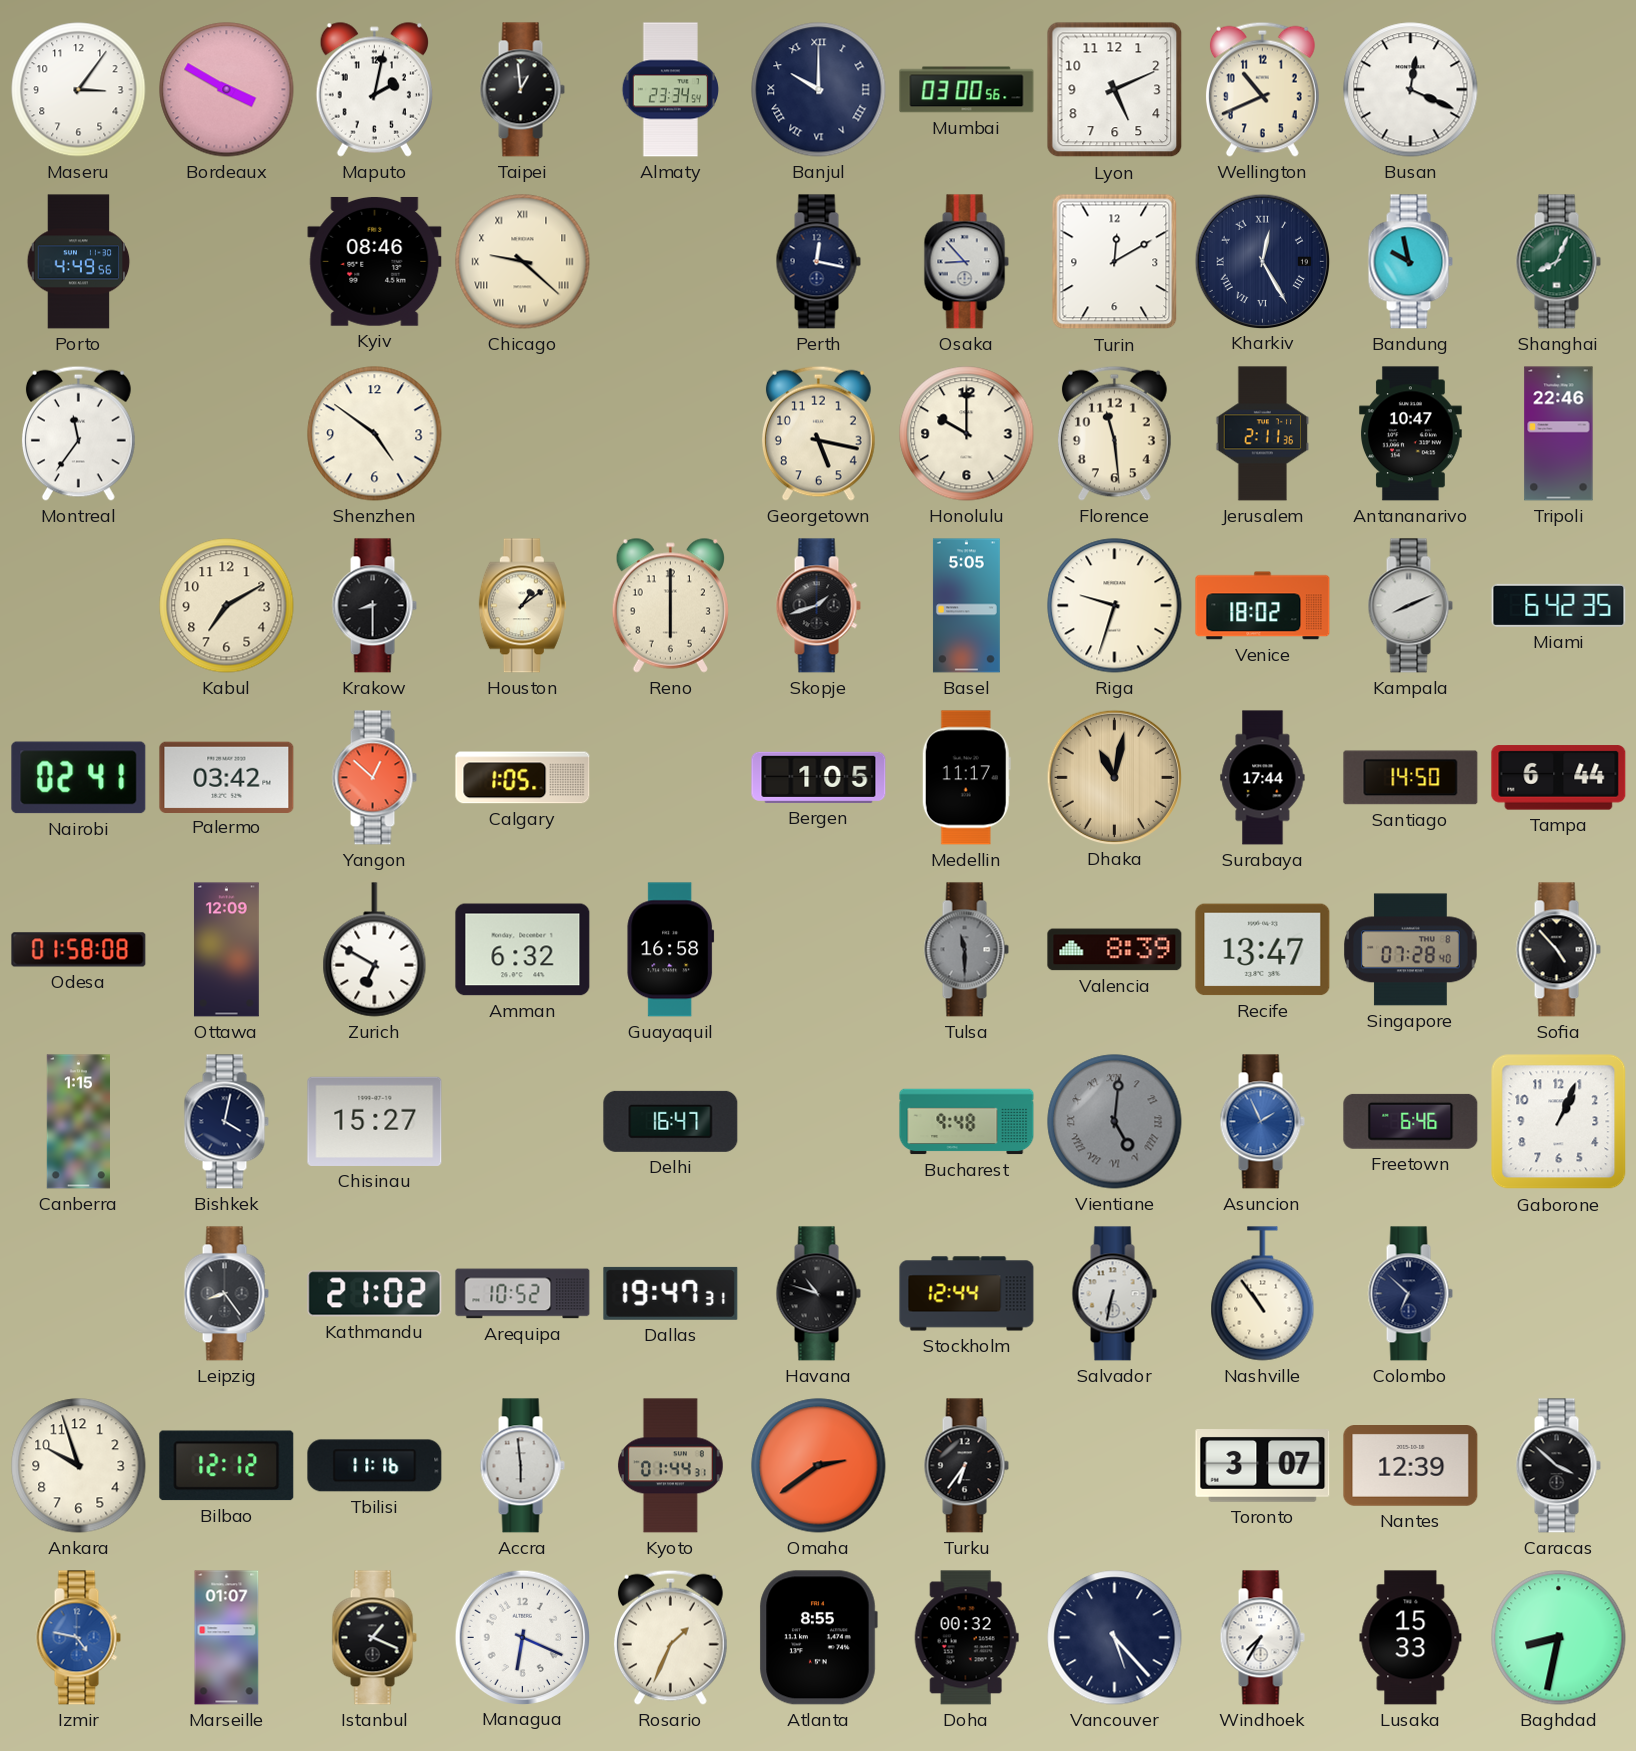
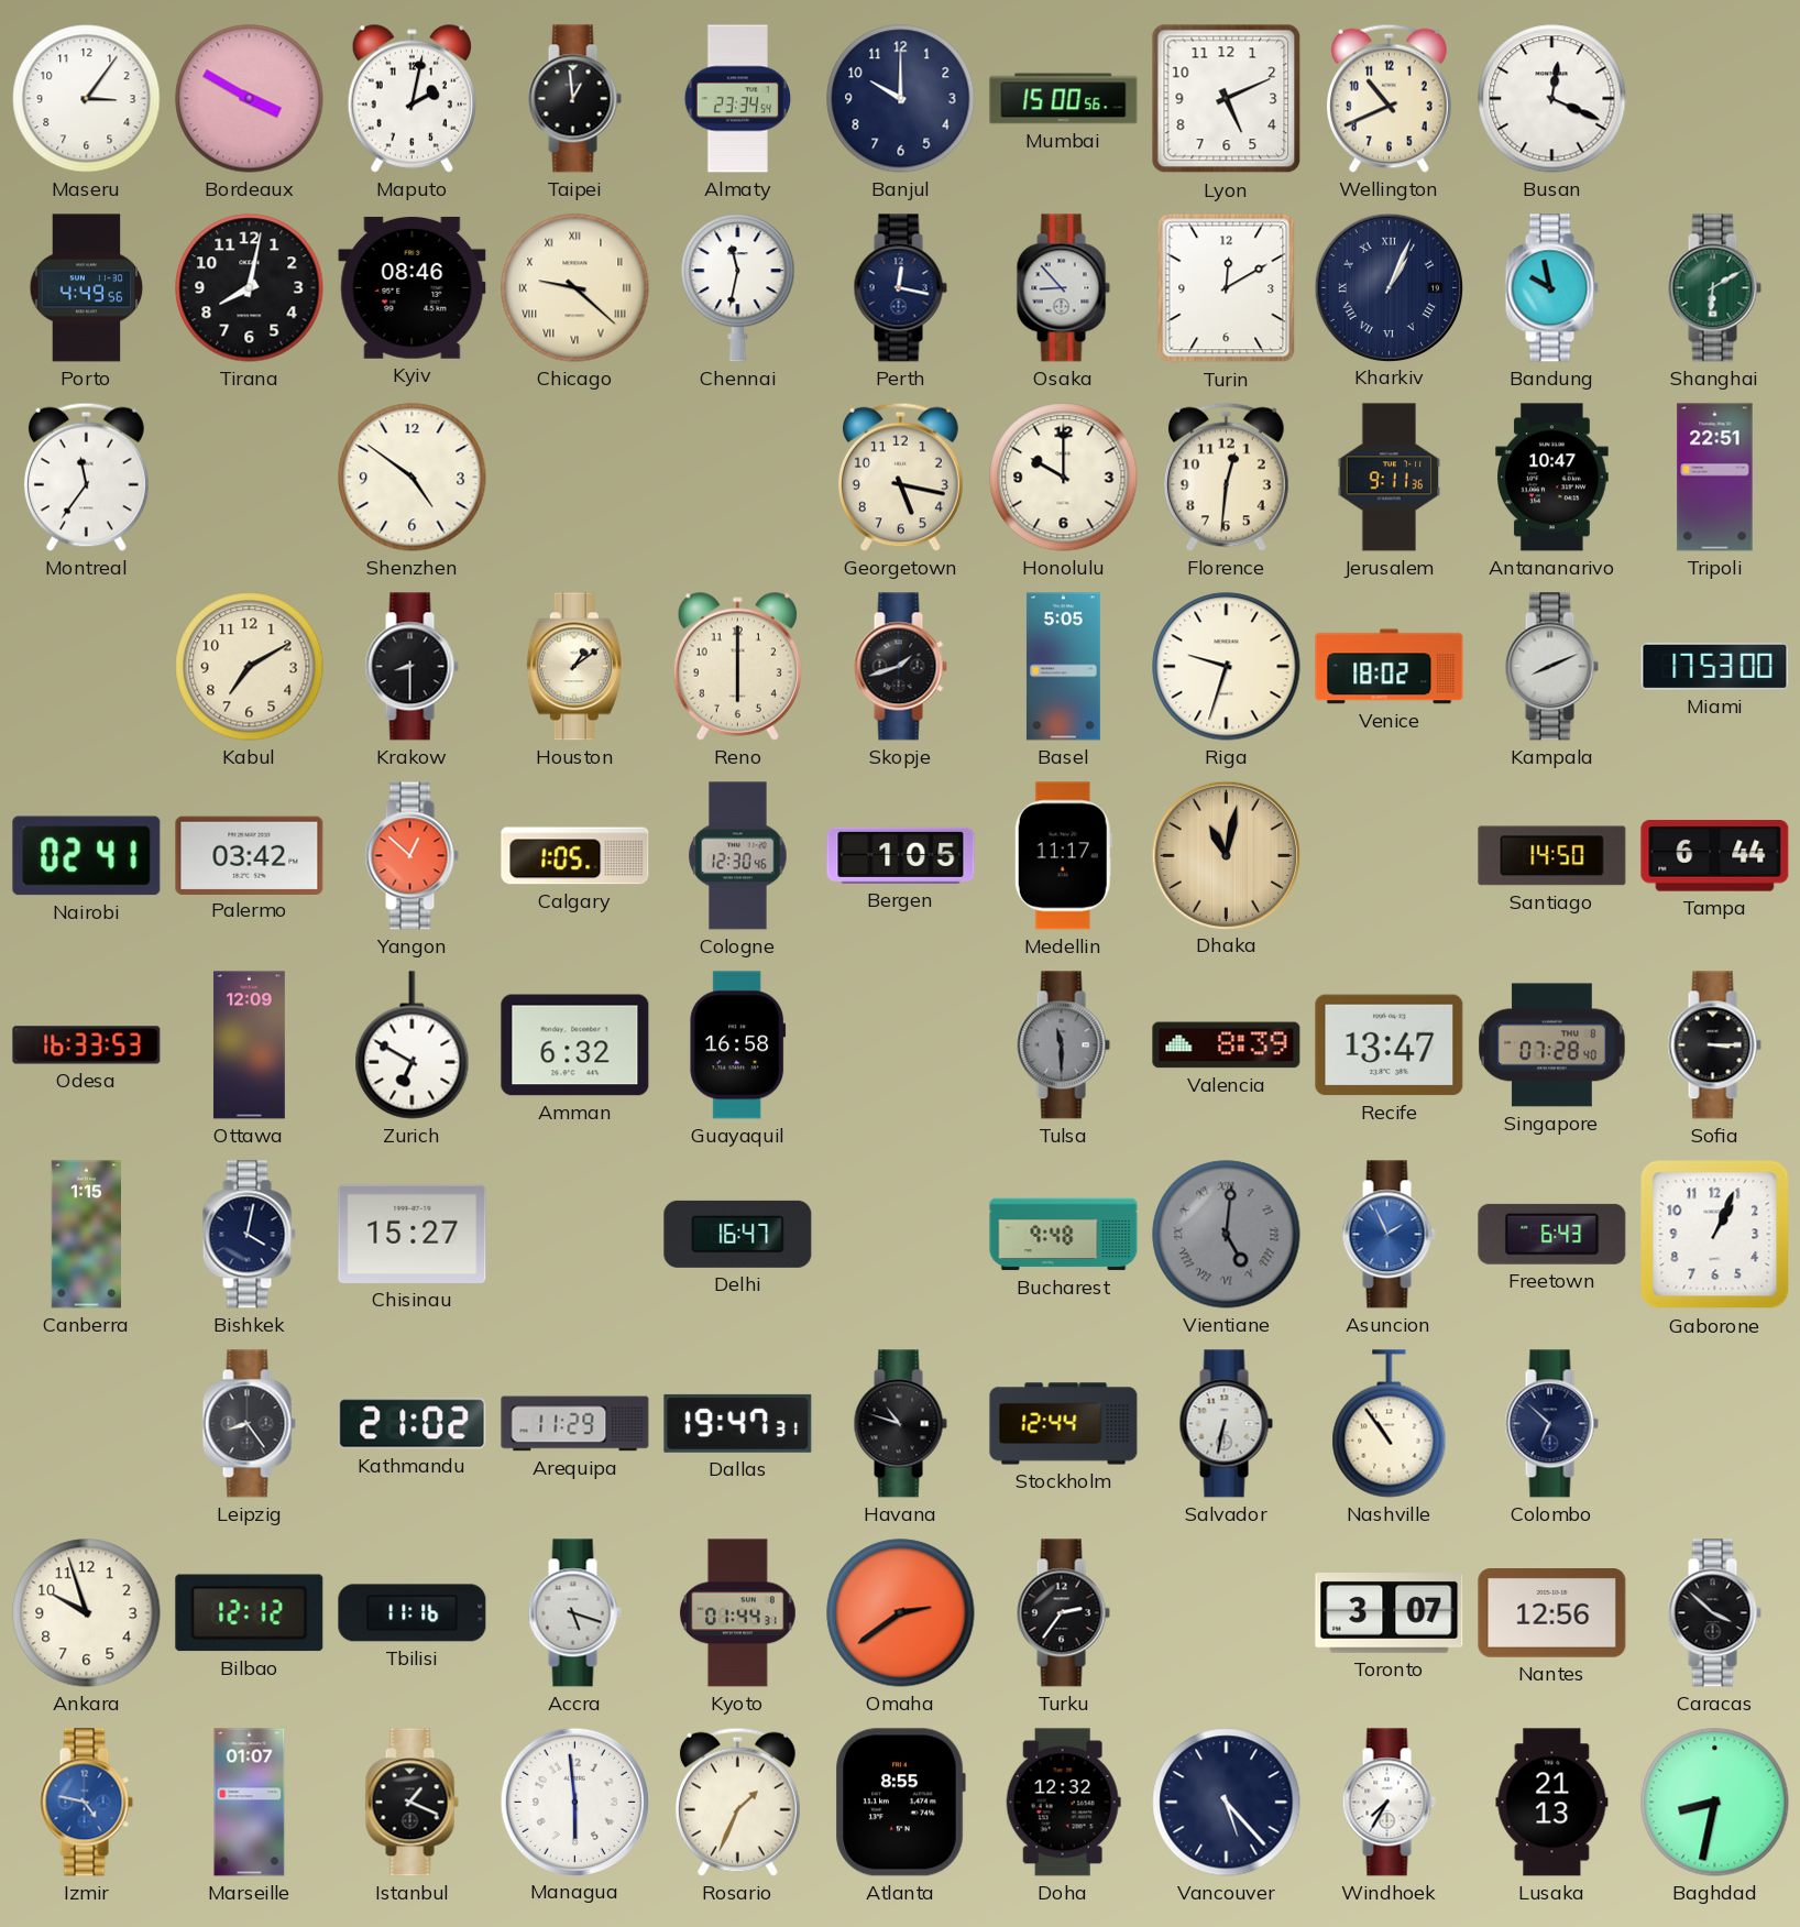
Banjul numerals: Roman -> Arabic
Mumbai: 03:00 -> 15:00
Tirana: none -> 8:02
Chennai: none -> 11:32
Kharkiv: 12:25 -> 1:04
Shanghai: 8:04 -> 6:10
Florence: 11:29 -> 12:31
Jerusalem: 2:11 -> 9:11
Tripoli: 22:46 -> 22:51
Miami: 6:42 -> 17:53
Cologne: none -> 12:30
Surabaya: 17:44 -> none
Odesa: 01:58 -> 16:33
Sofia: 4:53 -> 3:15
Freetown: 6:46 -> 6:43
Arequipa: 10:52 -> 11:29
Accra: 5:59 -> 5:18
Turku: 6:36 -> 2:36
Nantes: 12:39 -> 12:56
Managua: 6:19 -> 5:59
Doha: 00:32 -> 12:32
Lusaka: 15:33 -> 21:13
